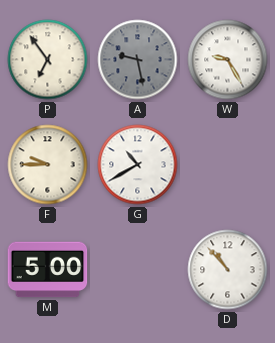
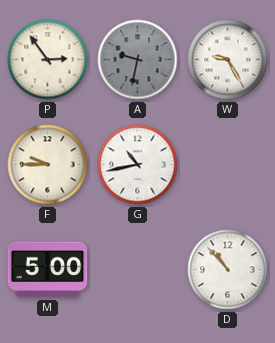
P: 6:54 -> 2:54
A: 9:28 -> 9:32
G: 10:40 -> 10:43
